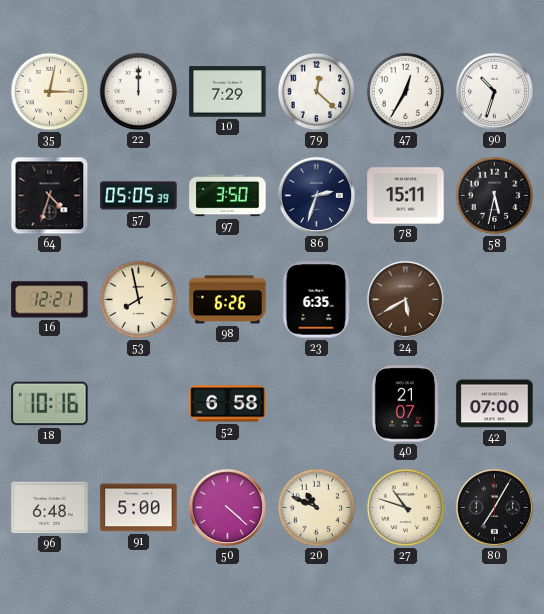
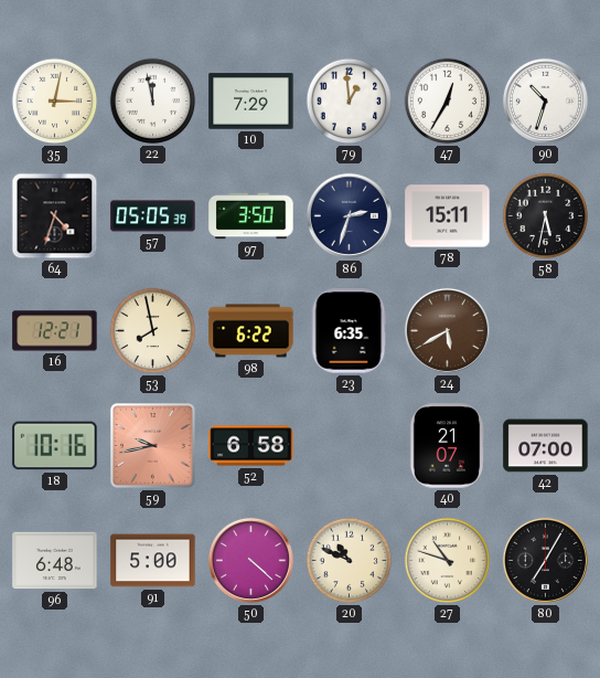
22: 12:00 -> 11:58
79: 12:22 -> 12:59
98: 6:26 -> 6:22
59: none -> 9:43
